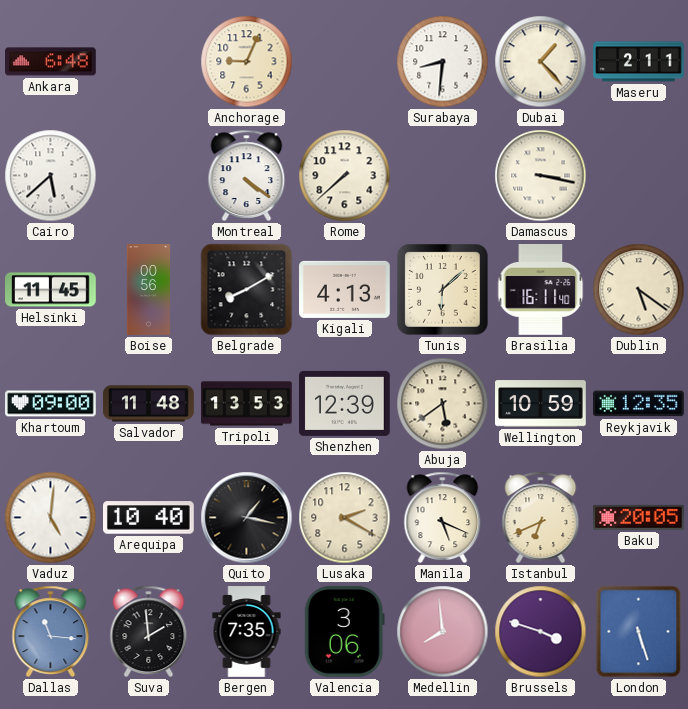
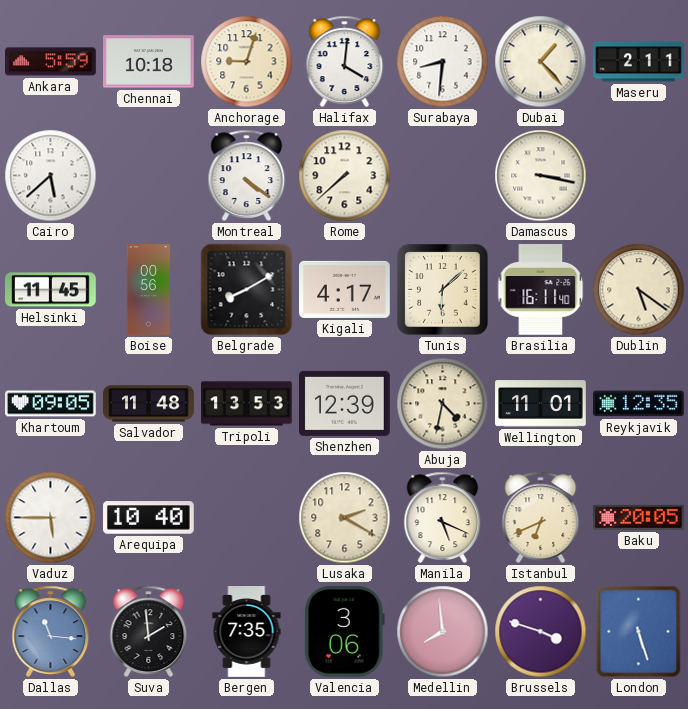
Ankara: 6:48 -> 5:59
Chennai: none -> 10:18
Anchorage: 9:04 -> 9:03
Halifax: none -> 4:01
Kigali: 4:13 -> 4:17
Khartoum: 09:00 -> 09:05
Abuja: 5:39 -> 4:32
Wellington: 10:59 -> 11:01
Vaduz: 5:01 -> 5:45
Quito: 1:17 -> none
